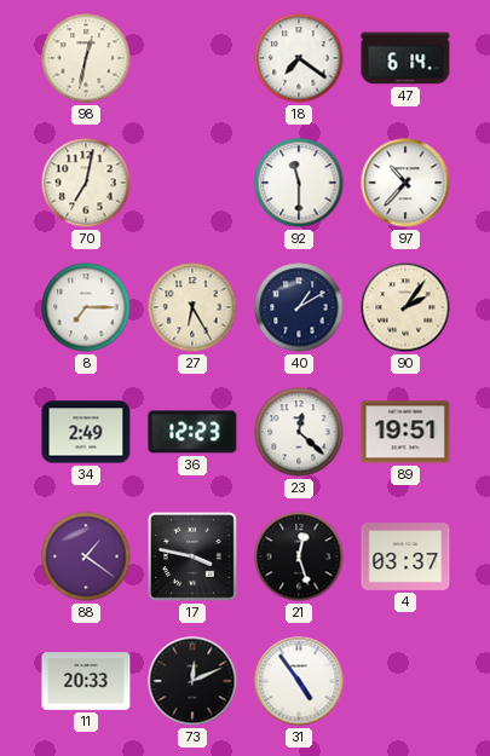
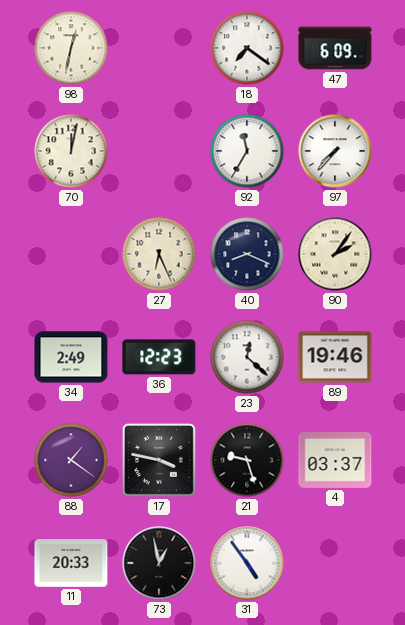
47: 6:14 -> 6:09
70: 7:02 -> 12:02
92: 11:30 -> 11:35
97: 10:37 -> 7:37
8: 7:15 -> none
27: 6:25 -> 6:26
40: 1:10 -> 8:19
89: 19:51 -> 19:46
21: 12:27 -> 9:27
73: 12:11 -> 12:58
